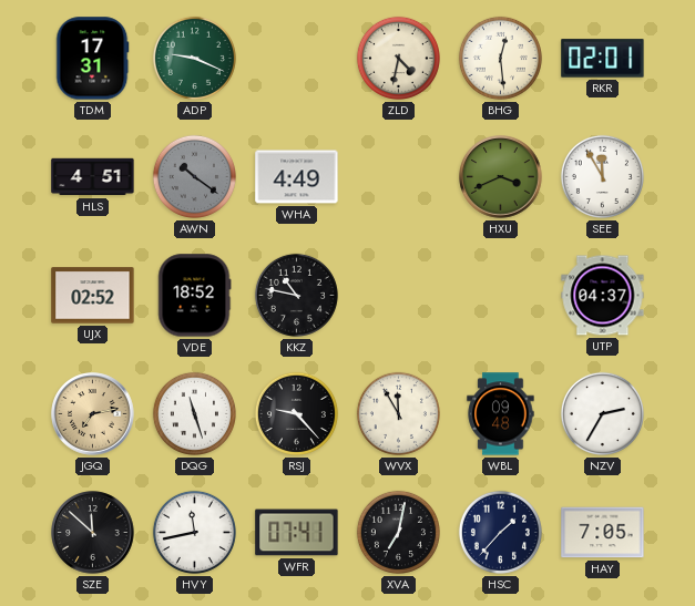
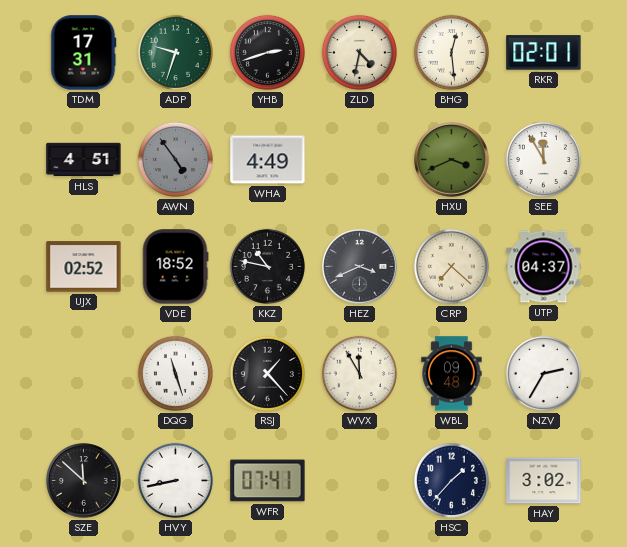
ADP: 9:19 -> 9:33
YHB: none -> 2:42
AWN: 10:21 -> 4:54
HEZ: none -> 3:41
CRP: none -> 7:22
JGQ: 7:13 -> none
RSJ: 9:23 -> 1:23
HVY: 11:43 -> 8:43
XVA: 7:02 -> none
HAY: 7:05 -> 3:02
